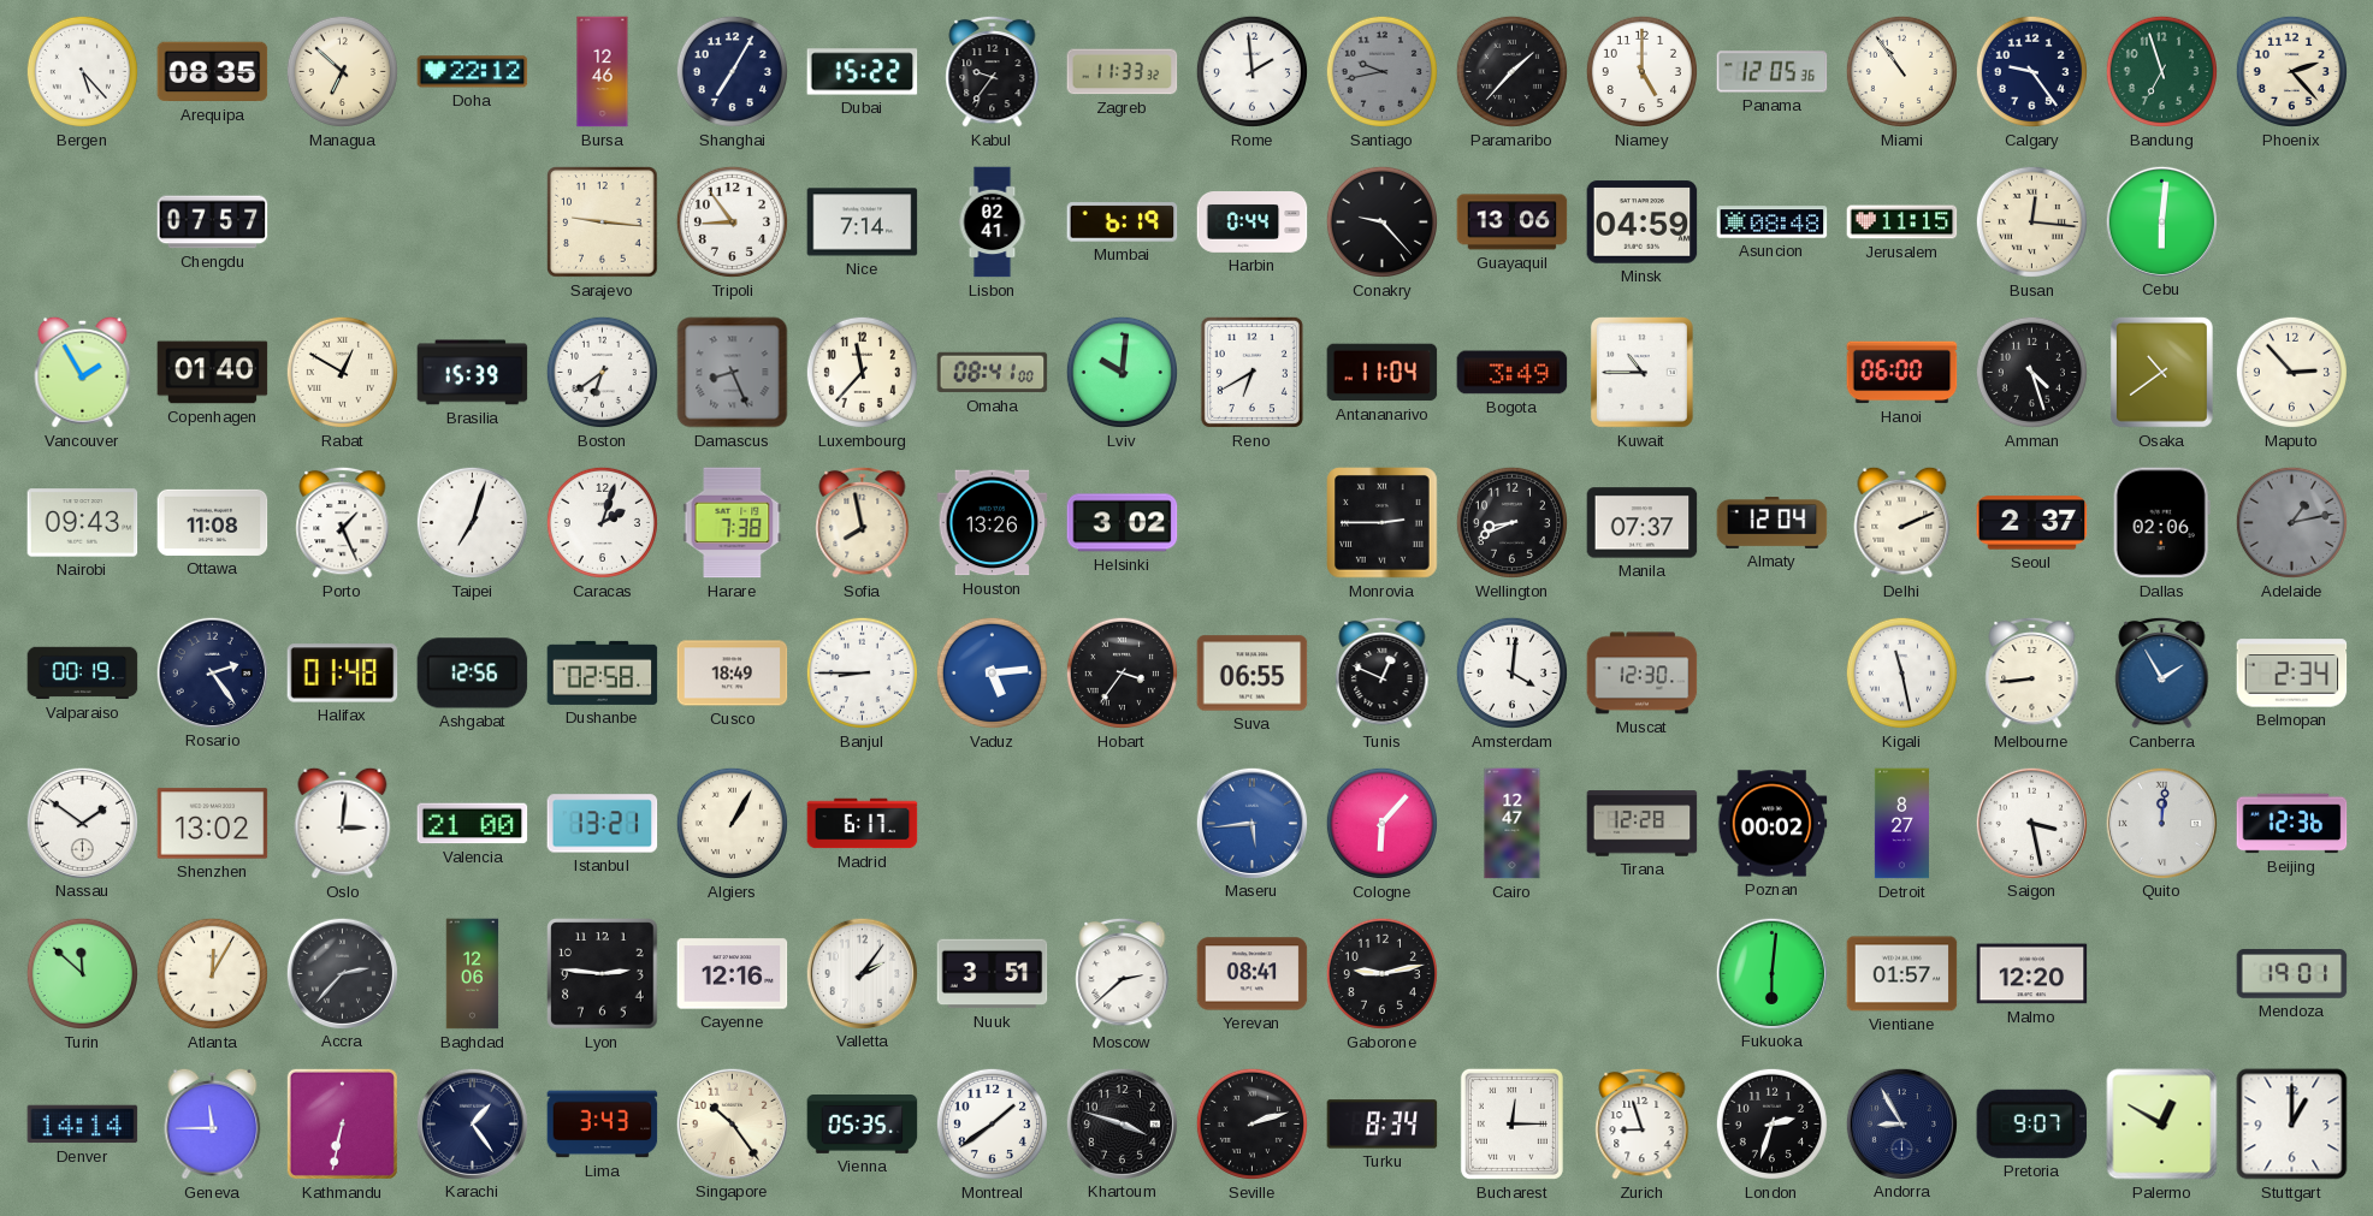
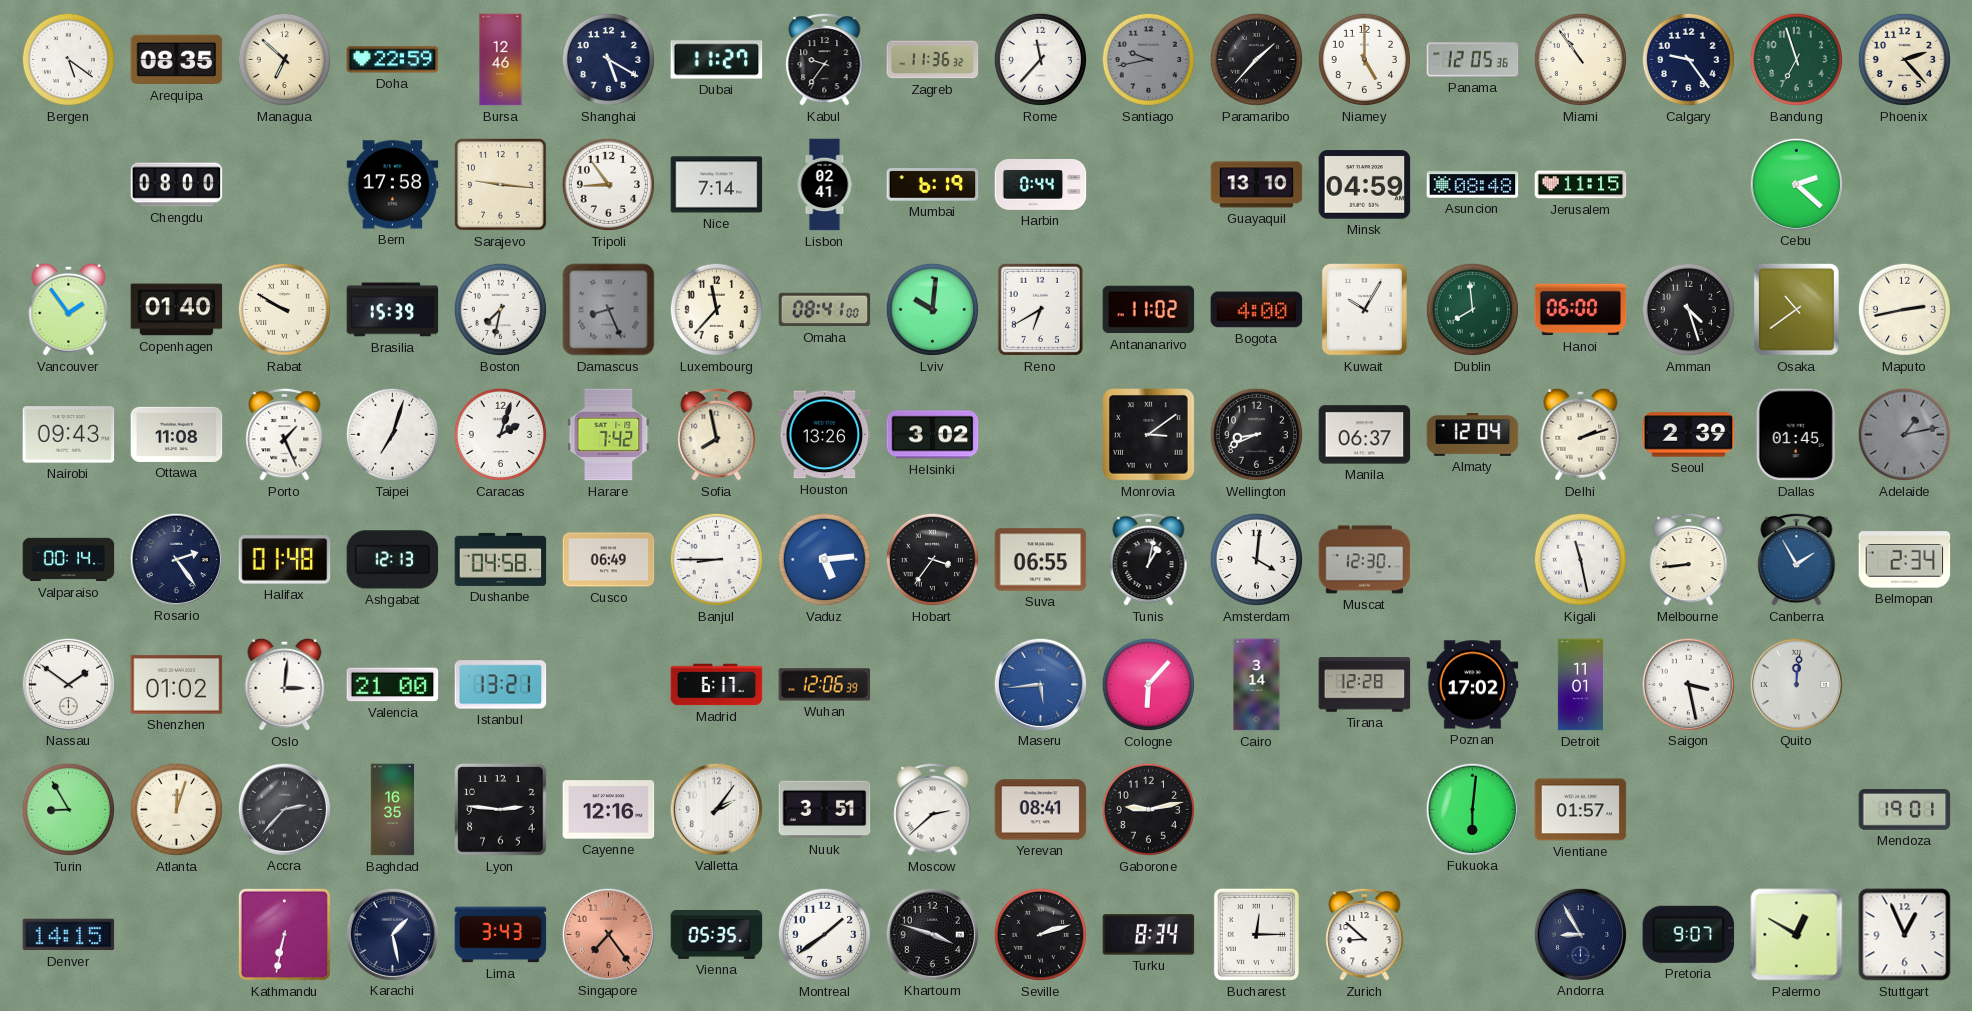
Bergen: 5:23 -> 5:21
Doha: 22:12 -> 22:59
Shanghai: 7:05 -> 5:20
Dubai: 15:22 -> 11:27
Zagreb: 11:33 -> 11:36
Rome: 1:59 -> 11:37
Chengdu: 07:57 -> 08:00
Bern: none -> 17:58
Conakry: 9:23 -> none
Guayaquil: 13:06 -> 13:10
Busan: 12:16 -> none
Cebu: 6:01 -> 2:22
Vancouver: 1:55 -> 1:54
Rabat: 12:50 -> 9:50
Boston: 6:39 -> 7:32
Antananarivo: 11:04 -> 11:02
Bogota: 3:49 -> 4:00
Kuwait: 10:45 -> 10:05
Dublin: none -> 7:59
Maputo: 2:53 -> 2:43
Harare: 7:38 -> 7:42
Monrovia: 2:45 -> 3:09
Manila: 07:37 -> 06:37
Delhi: 2:11 -> 2:12
Seoul: 2:37 -> 2:39
Dallas: 02:06 -> 01:45
Valparaiso: 00:19 -> 00:14
Ashgabat: 12:56 -> 12:13
Dushanbe: 02:58 -> 04:58
Cusco: 18:49 -> 06:49
Tunis: 12:49 -> 1:02
Shenzhen: 13:02 -> 01:02
Algiers: 1:05 -> none
Wuhan: none -> 12:06
Cairo: 12:47 -> 3:14
Poznan: 00:02 -> 17:02
Detroit: 8:27 -> 11:01
Beijing: 12:36 -> none
Turin: 11:52 -> 8:55
Atlanta: 12:05 -> 12:03
Baghdad: 12:06 -> 16:35
Malmo: 12:20 -> none
Denver: 14:14 -> 14:15
Geneva: 11:45 -> none
Karachi: 1:24 -> 1:28
Singapore: 10:24 -> 7:24
Singapore dial: cream -> salmon
Zurich: 8:57 -> 8:52
London: 2:33 -> none
Stuttgart: 1:00 -> 12:56
